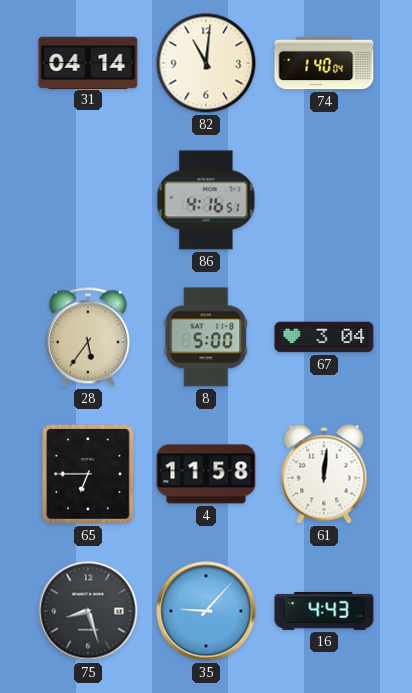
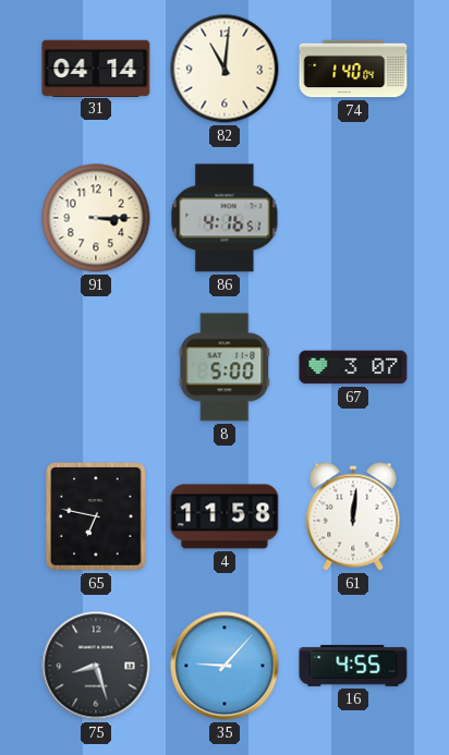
91: none -> 3:15
28: 5:36 -> none
67: 3:04 -> 3:07
65: 6:45 -> 6:47
16: 4:43 -> 4:55
